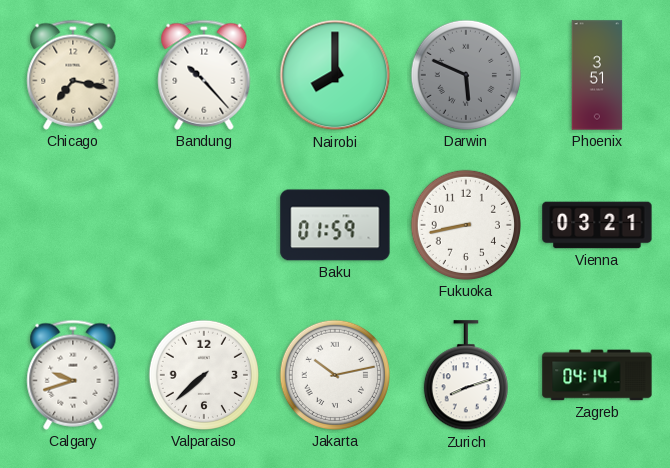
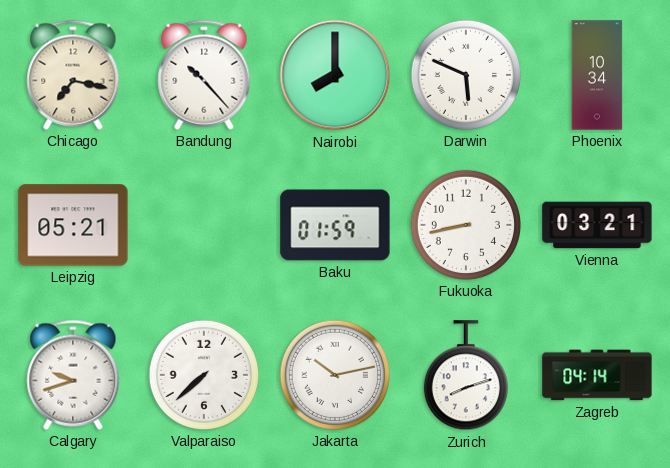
Darwin dial: grey -> white
Phoenix: 3:51 -> 10:34
Leipzig: none -> 05:21
